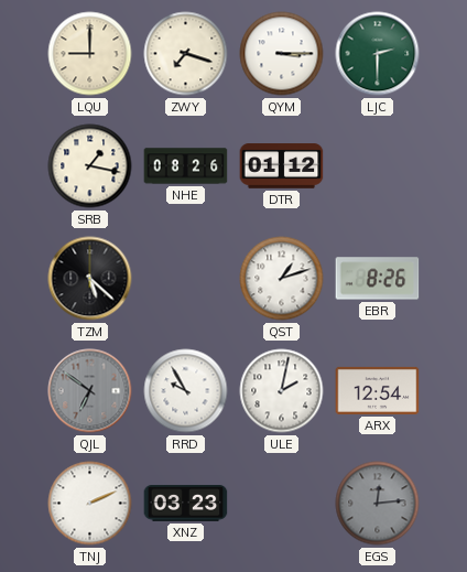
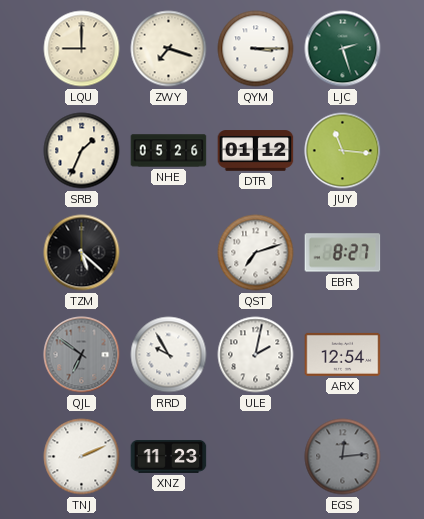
LJC: 2:30 -> 2:27
SRB: 1:17 -> 1:34
NHE: 08:26 -> 05:26
JUY: none -> 11:16
QST: 1:12 -> 7:12
EBR: 8:26 -> 8:27
XNZ: 03:23 -> 11:23
